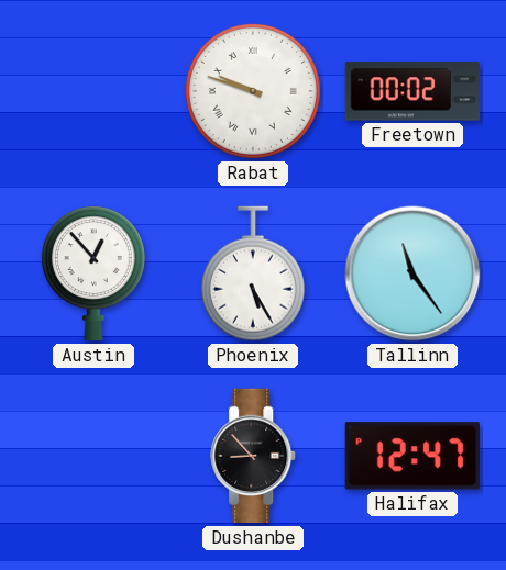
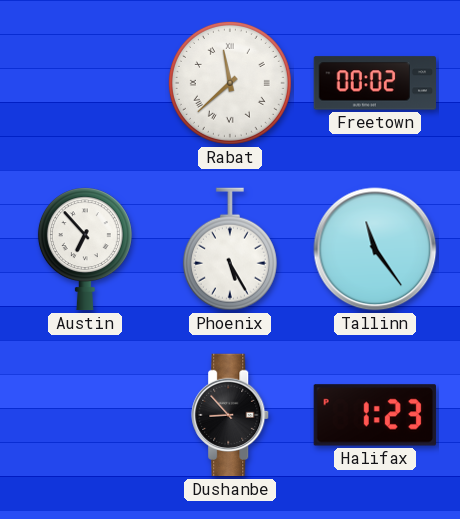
Rabat: 9:48 -> 11:38
Austin: 12:53 -> 6:53
Halifax: 12:47 -> 1:23
